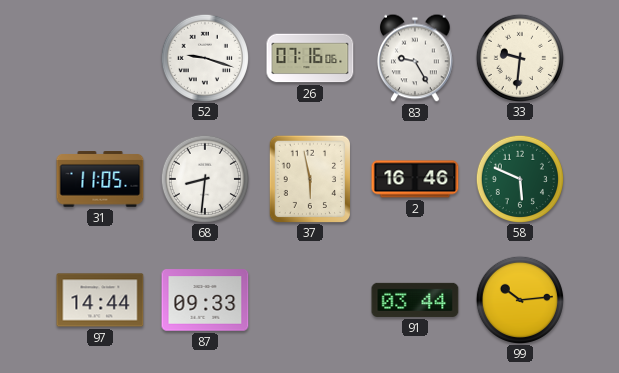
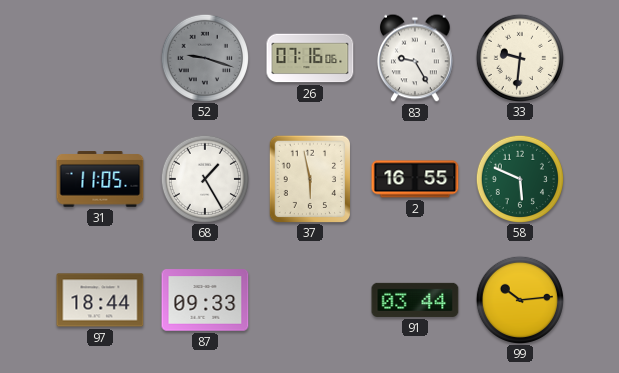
52 dial: white -> grey
68: 8:31 -> 1:25
2: 16:46 -> 16:55
97: 14:44 -> 18:44
